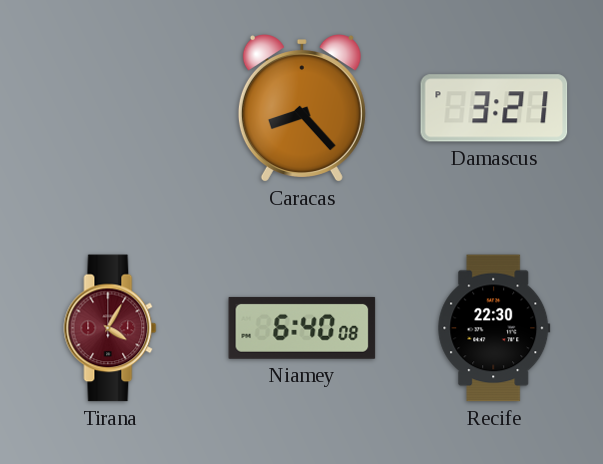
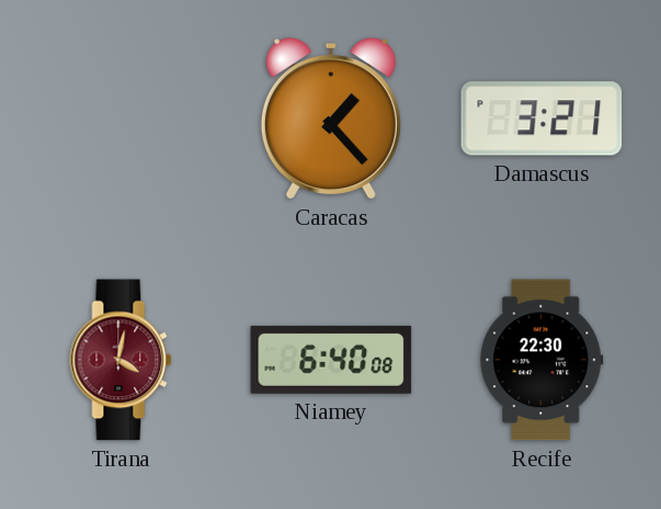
Caracas: 8:23 -> 1:23
Tirana: 4:05 -> 4:02
